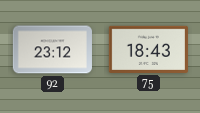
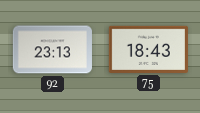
92: 23:12 -> 23:13
